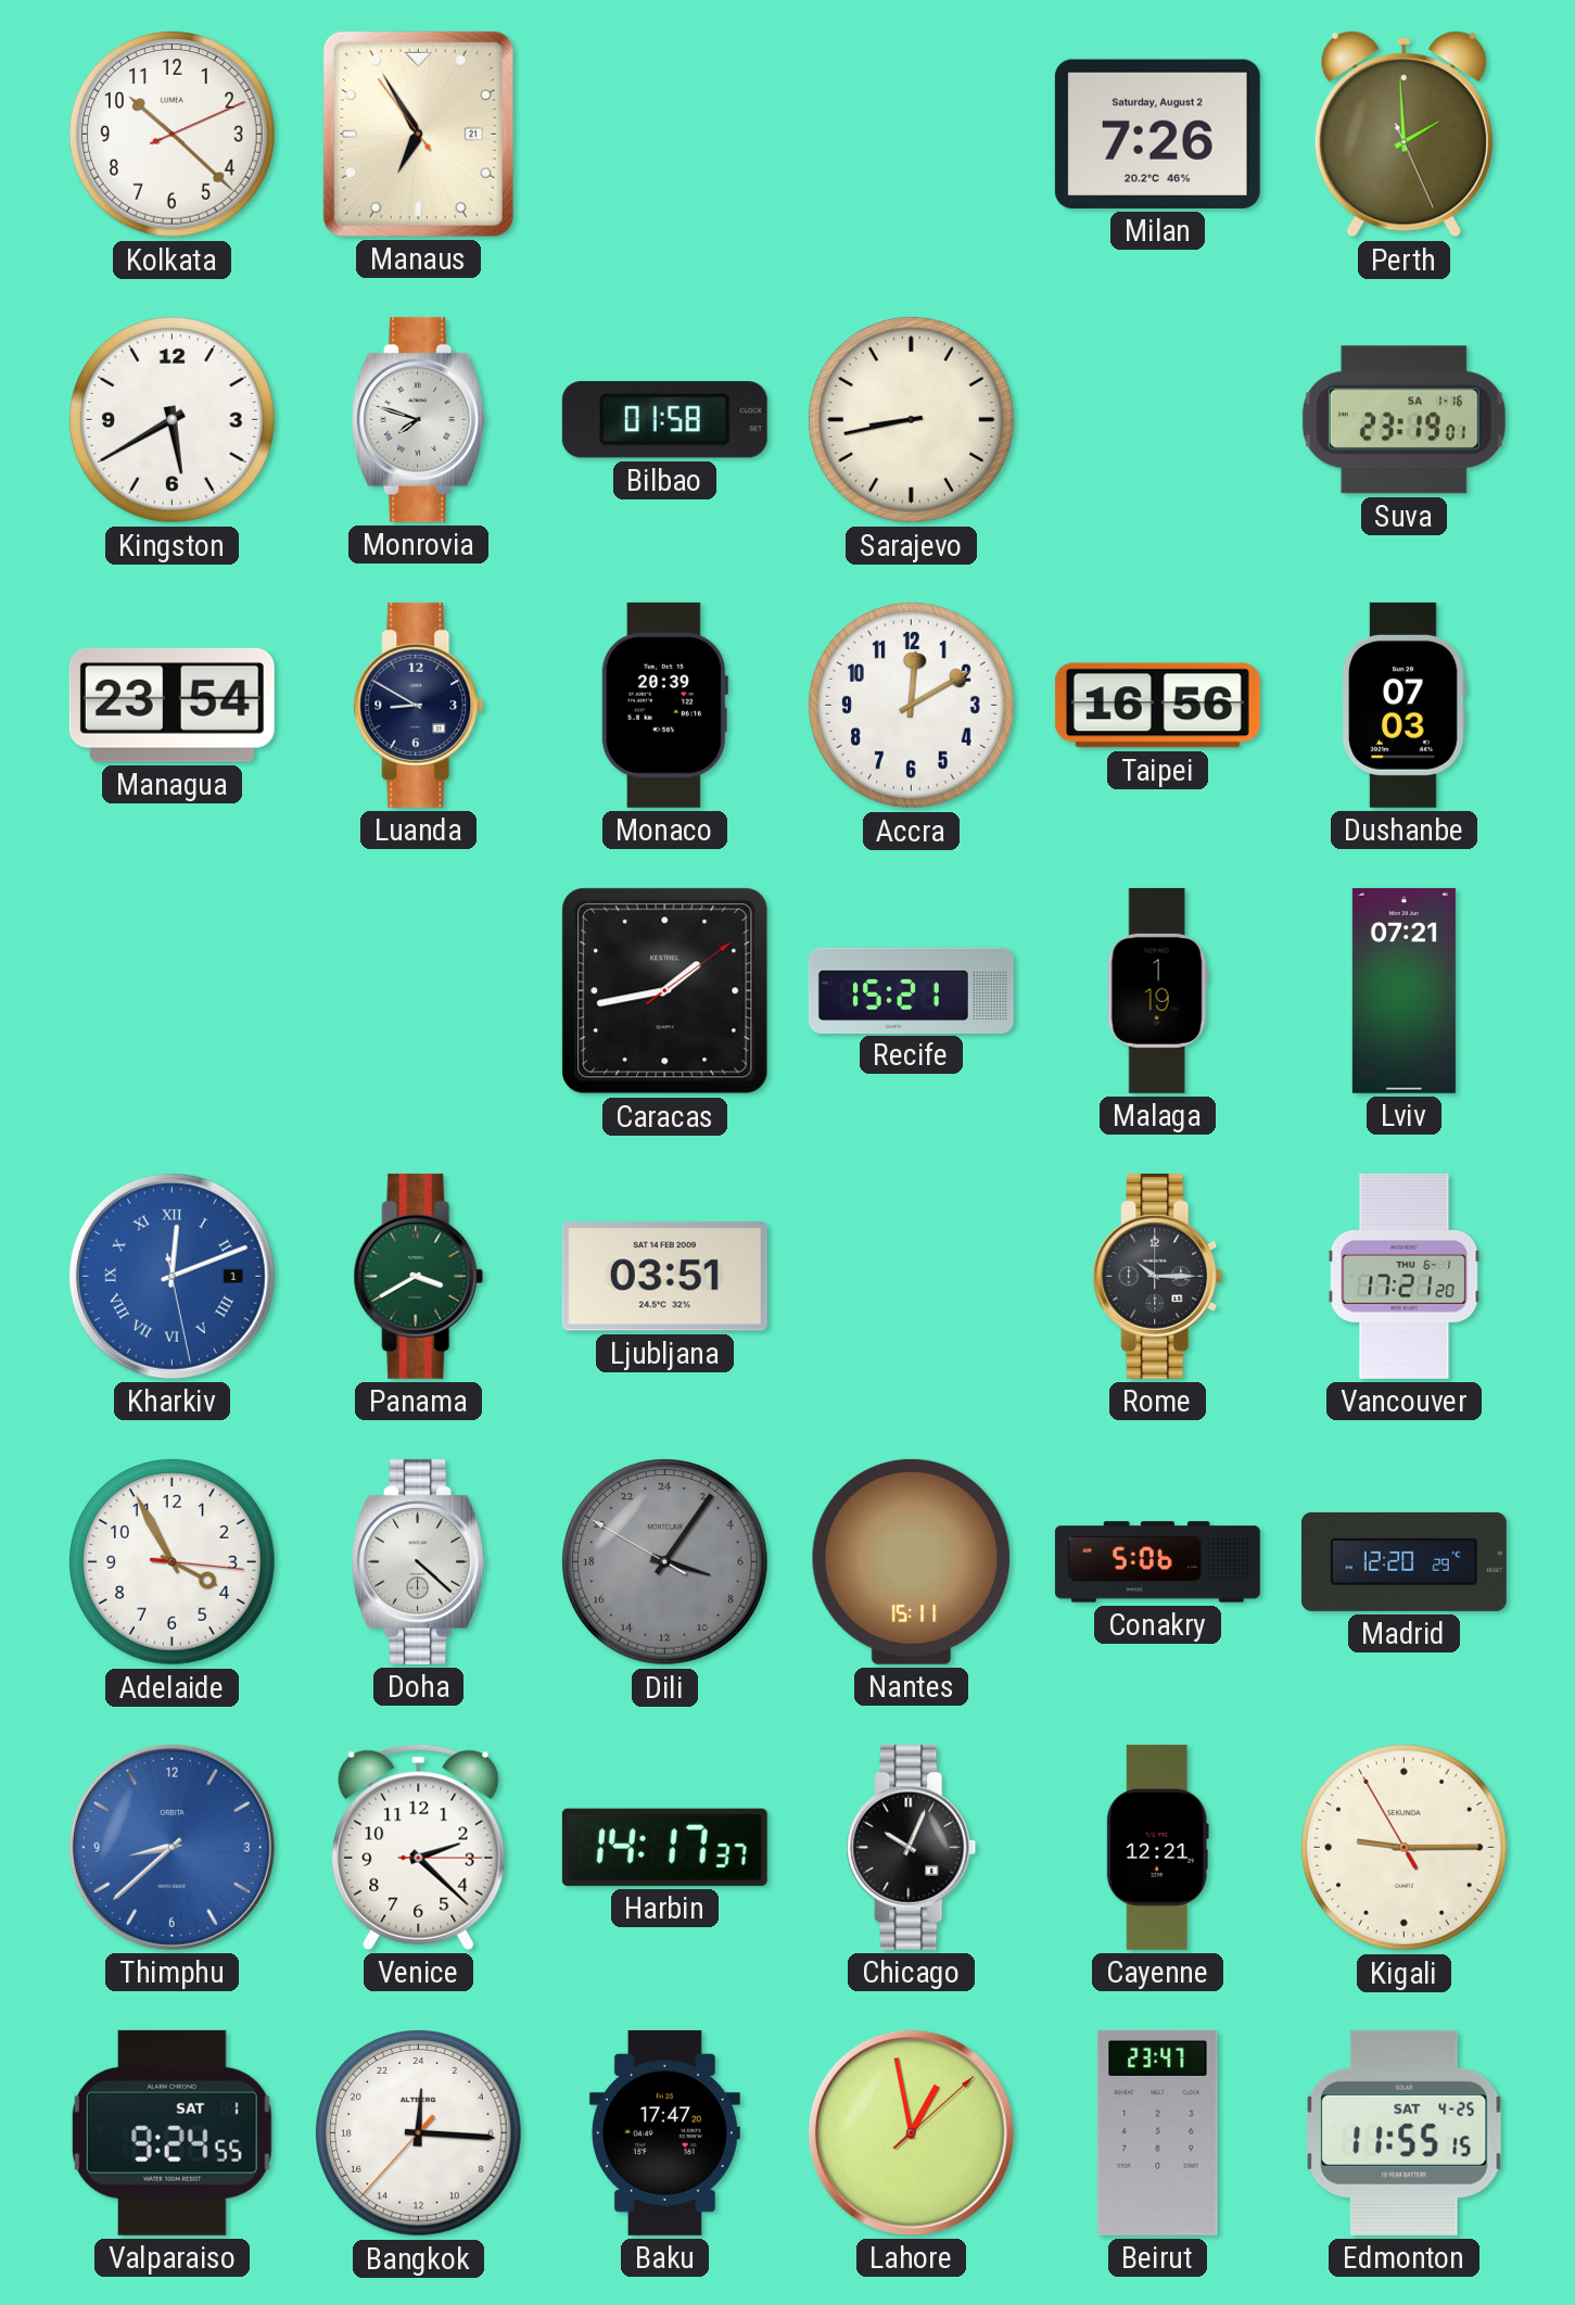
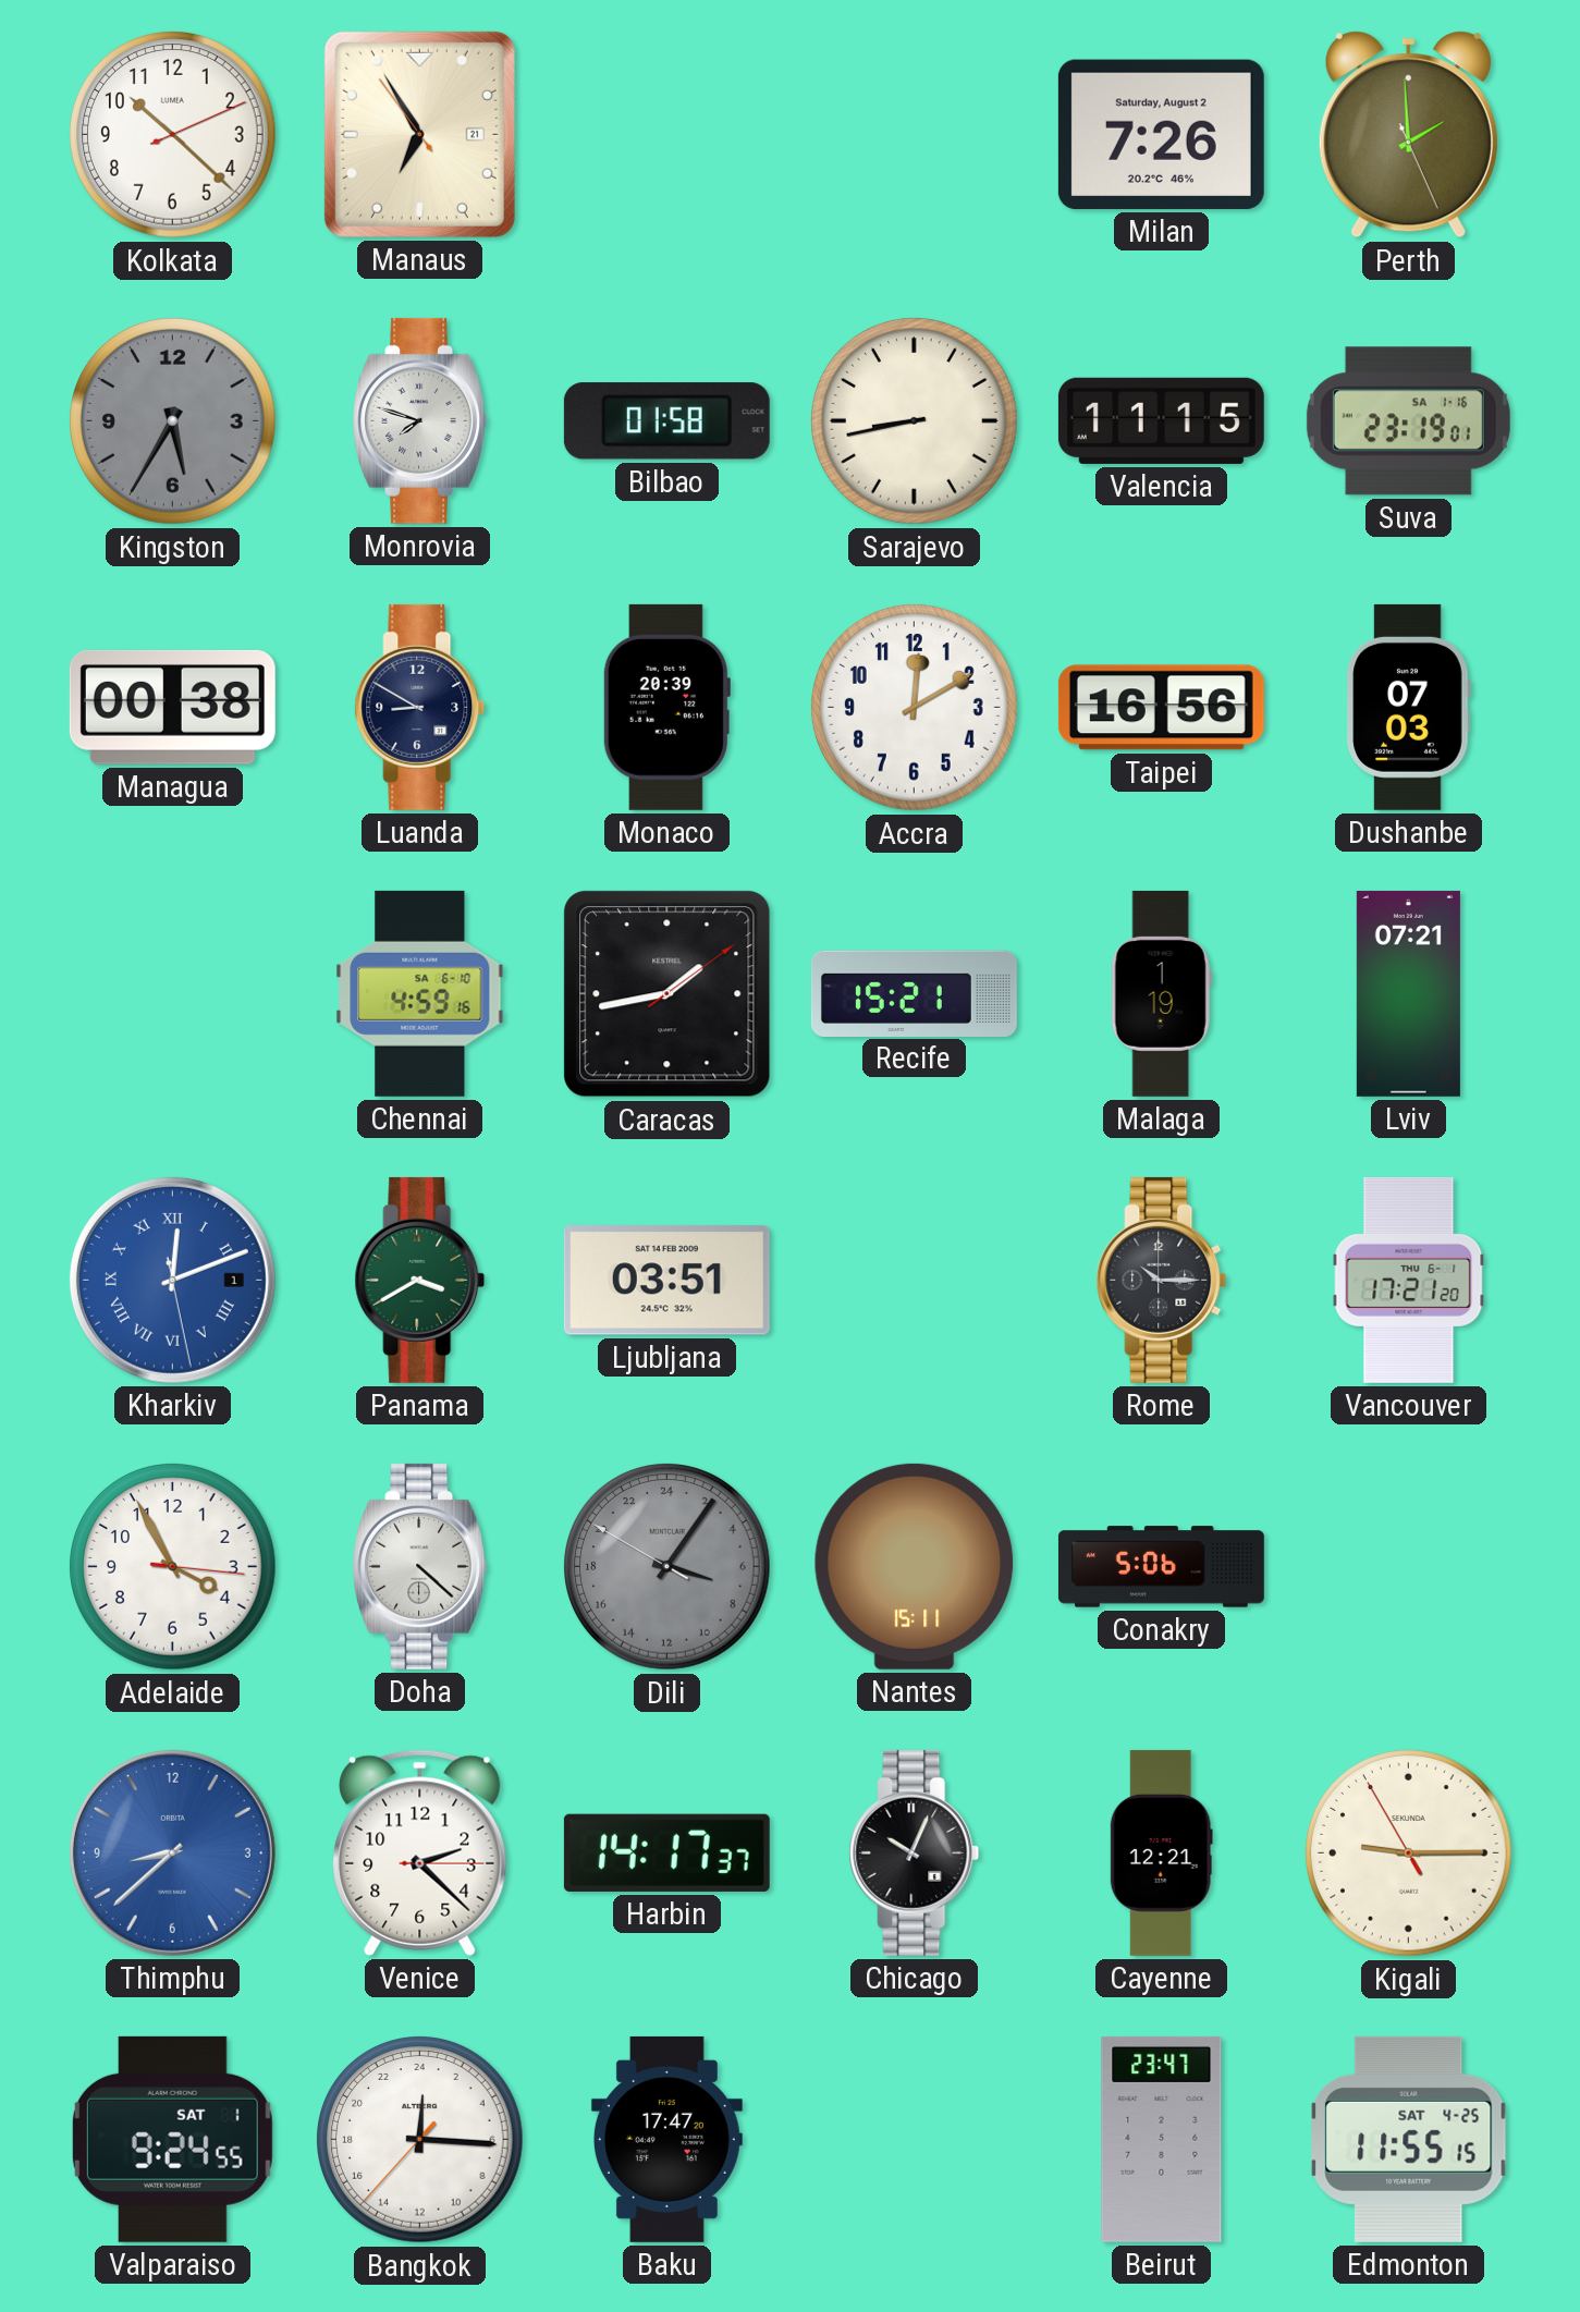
Kingston: 5:40 -> 5:35
Kingston dial: white -> grey
Valencia: none -> 11:15
Managua: 23:54 -> 00:38
Chennai: none -> 4:59
Madrid: 12:20 -> none
Lahore: 12:58 -> none
